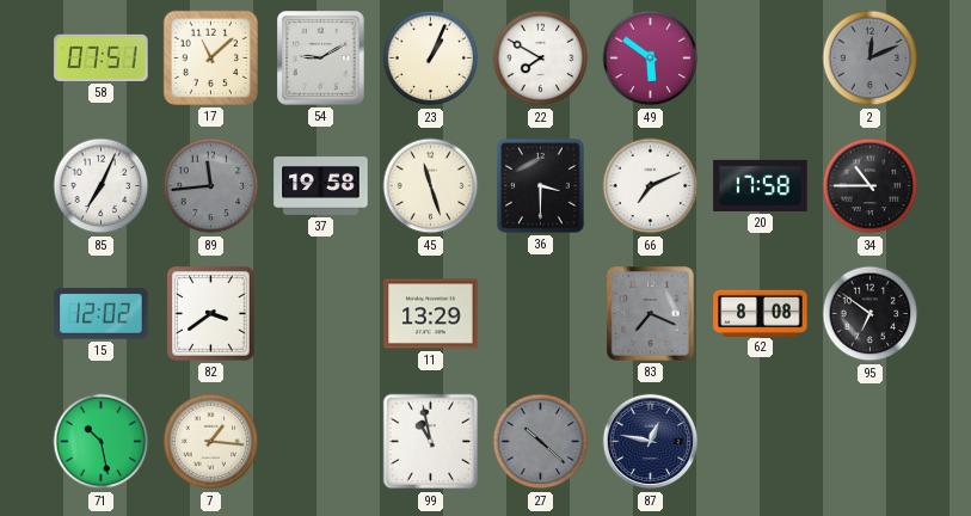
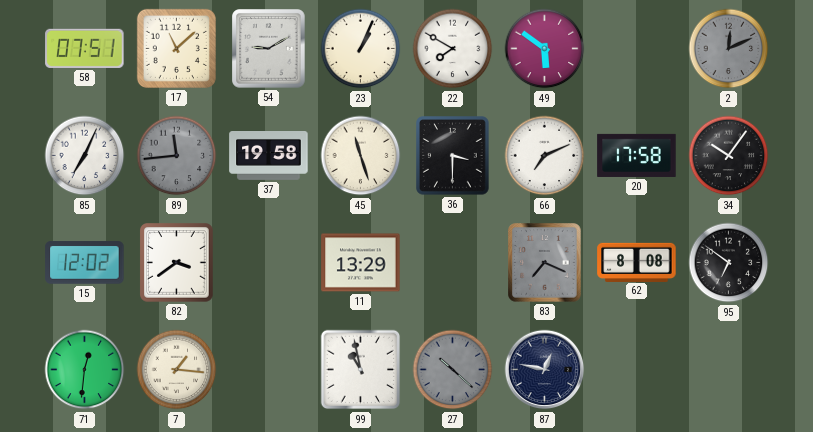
34: 10:45 -> 10:06
71: 10:28 -> 12:31
